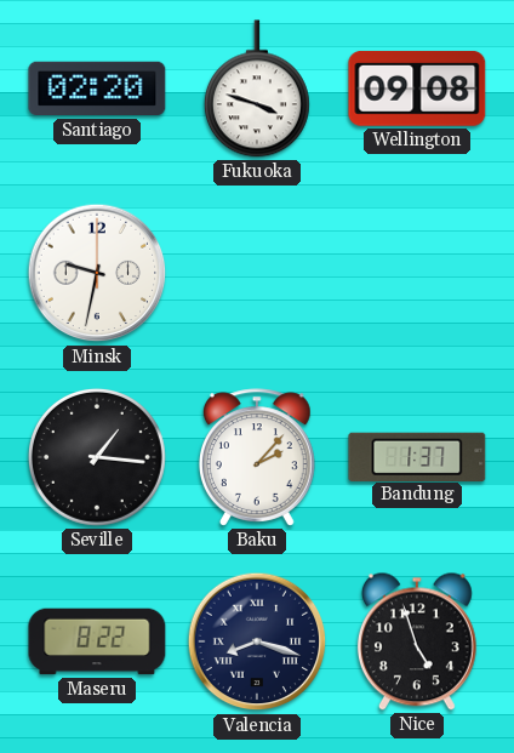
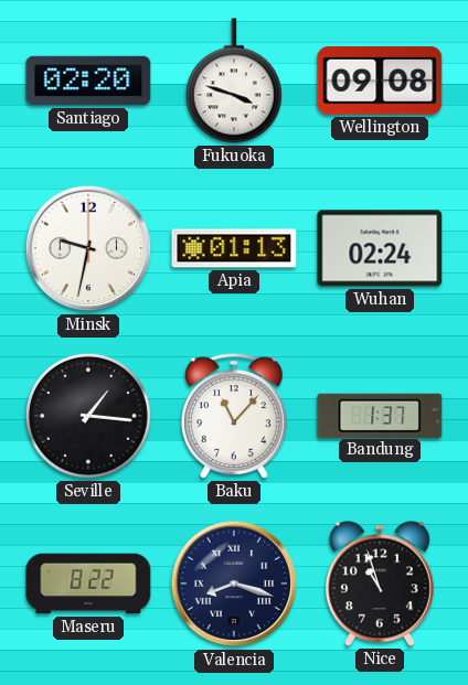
Apia: none -> 01:13
Wuhan: none -> 02:24
Baku: 2:07 -> 11:07
Nice: 4:57 -> 10:57
